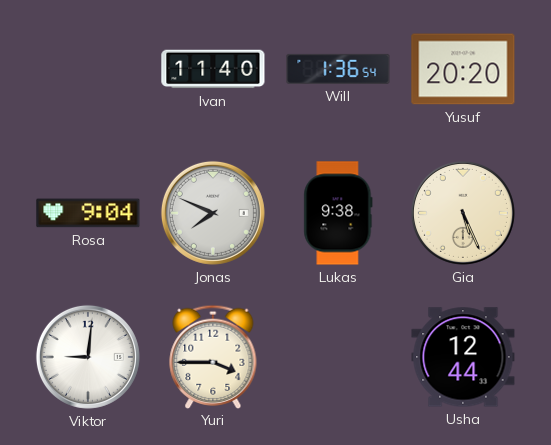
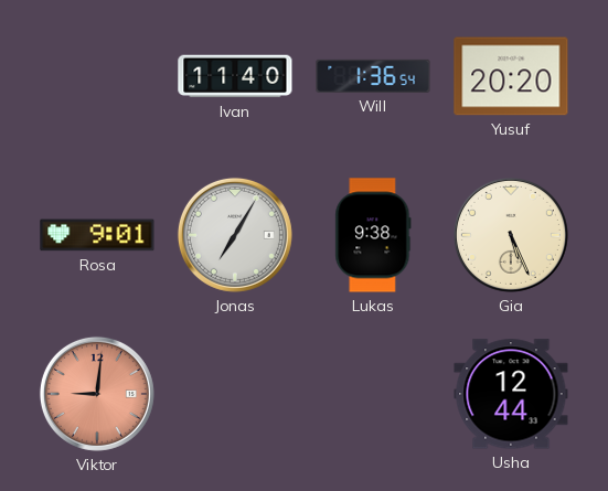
Rosa: 9:04 -> 9:01
Jonas: 7:49 -> 7:05
Viktor dial: white -> salmon
Yuri: 3:45 -> none
